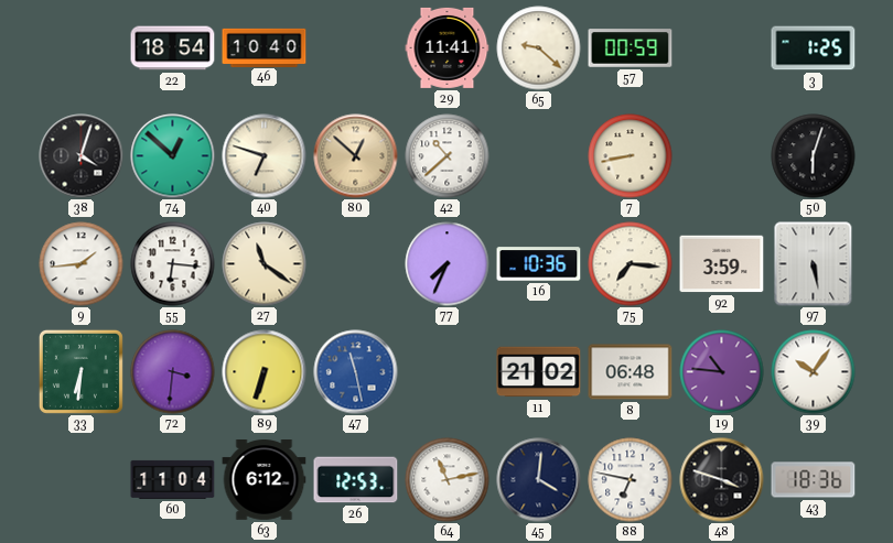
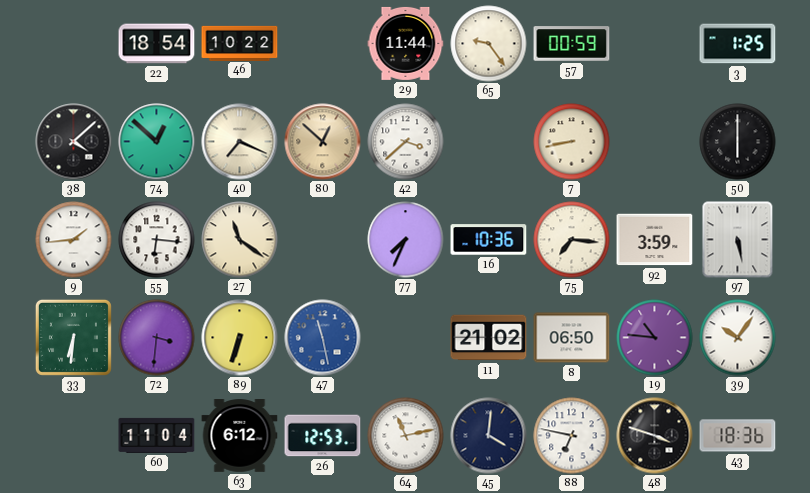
46: 10:40 -> 10:22
29: 11:41 -> 11:44
65: 9:22 -> 9:24
38: 4:03 -> 4:08
40: 6:48 -> 7:19
42: 10:38 -> 3:38
50: 6:03 -> 6:00
8: 06:48 -> 06:50
